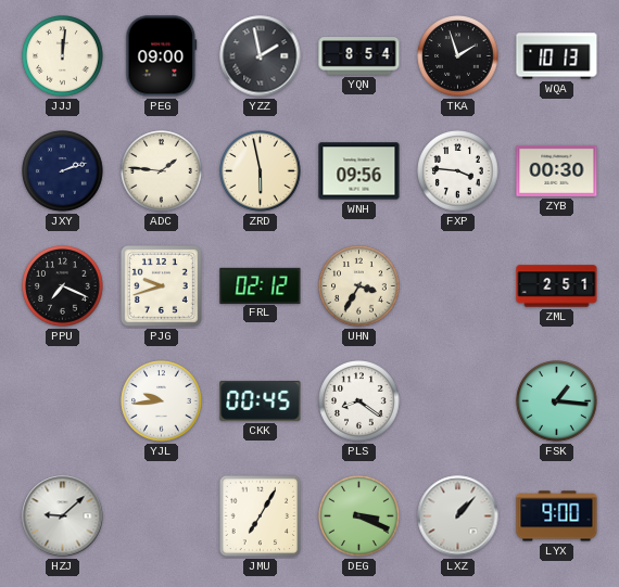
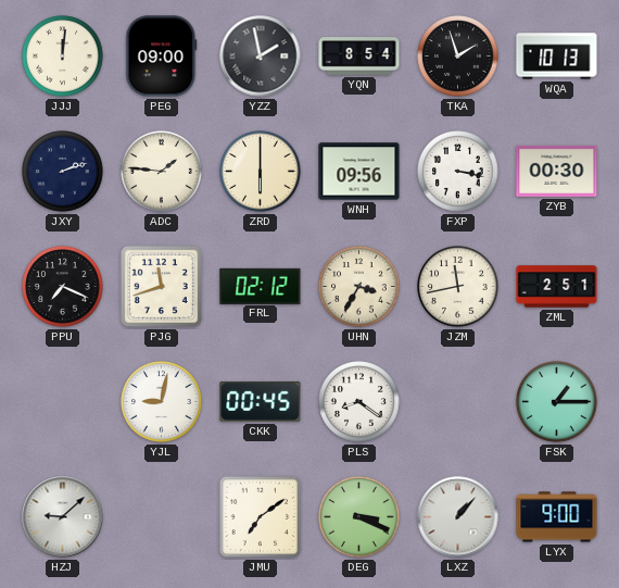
ZRD: 5:58 -> 6:00
FXP: 3:46 -> 3:17
PJG: 9:42 -> 11:42
JZM: none -> 11:43
YJL: 9:44 -> 9:02
FSK: 1:16 -> 1:15
JMU: 7:05 -> 7:09
